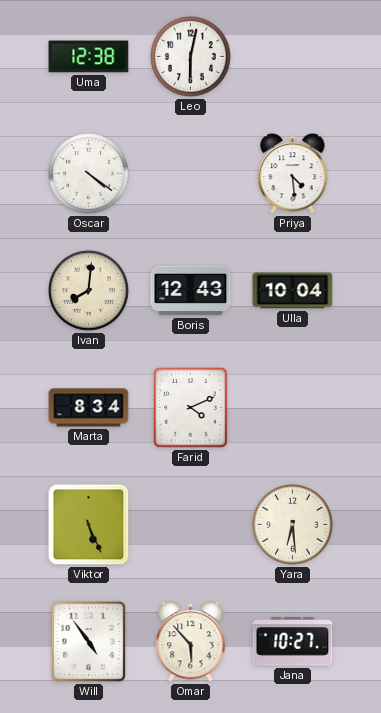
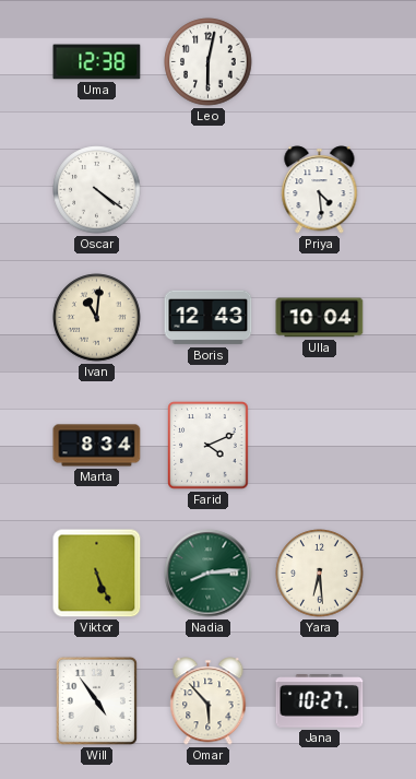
Ivan: 8:01 -> 11:01
Nadia: none -> 8:14
